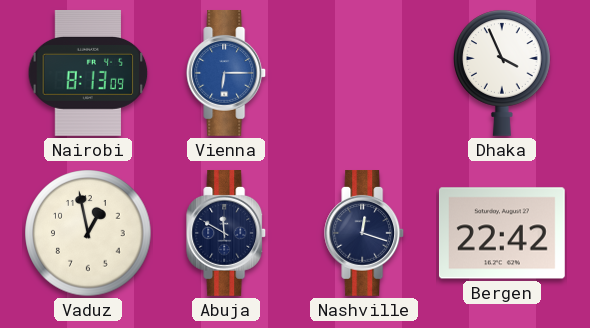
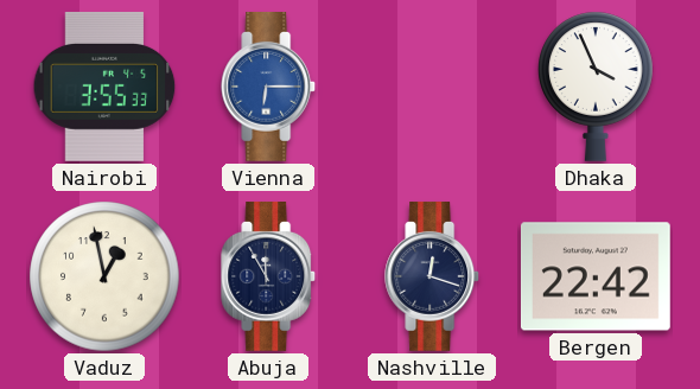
Nairobi: 8:13 -> 3:55
Abuja: 11:50 -> 11:55
